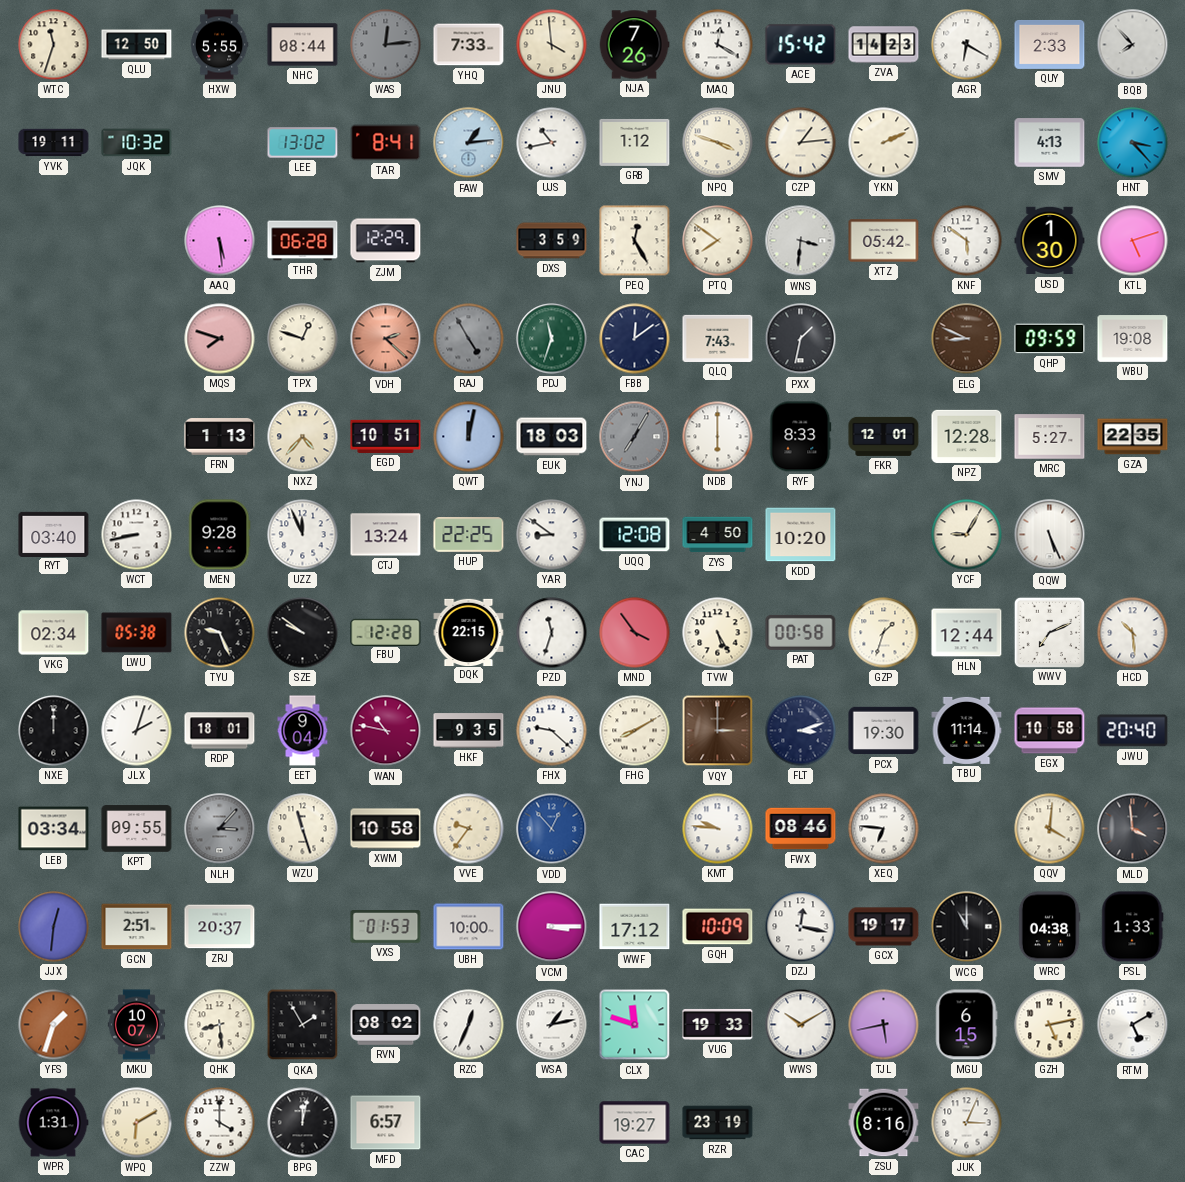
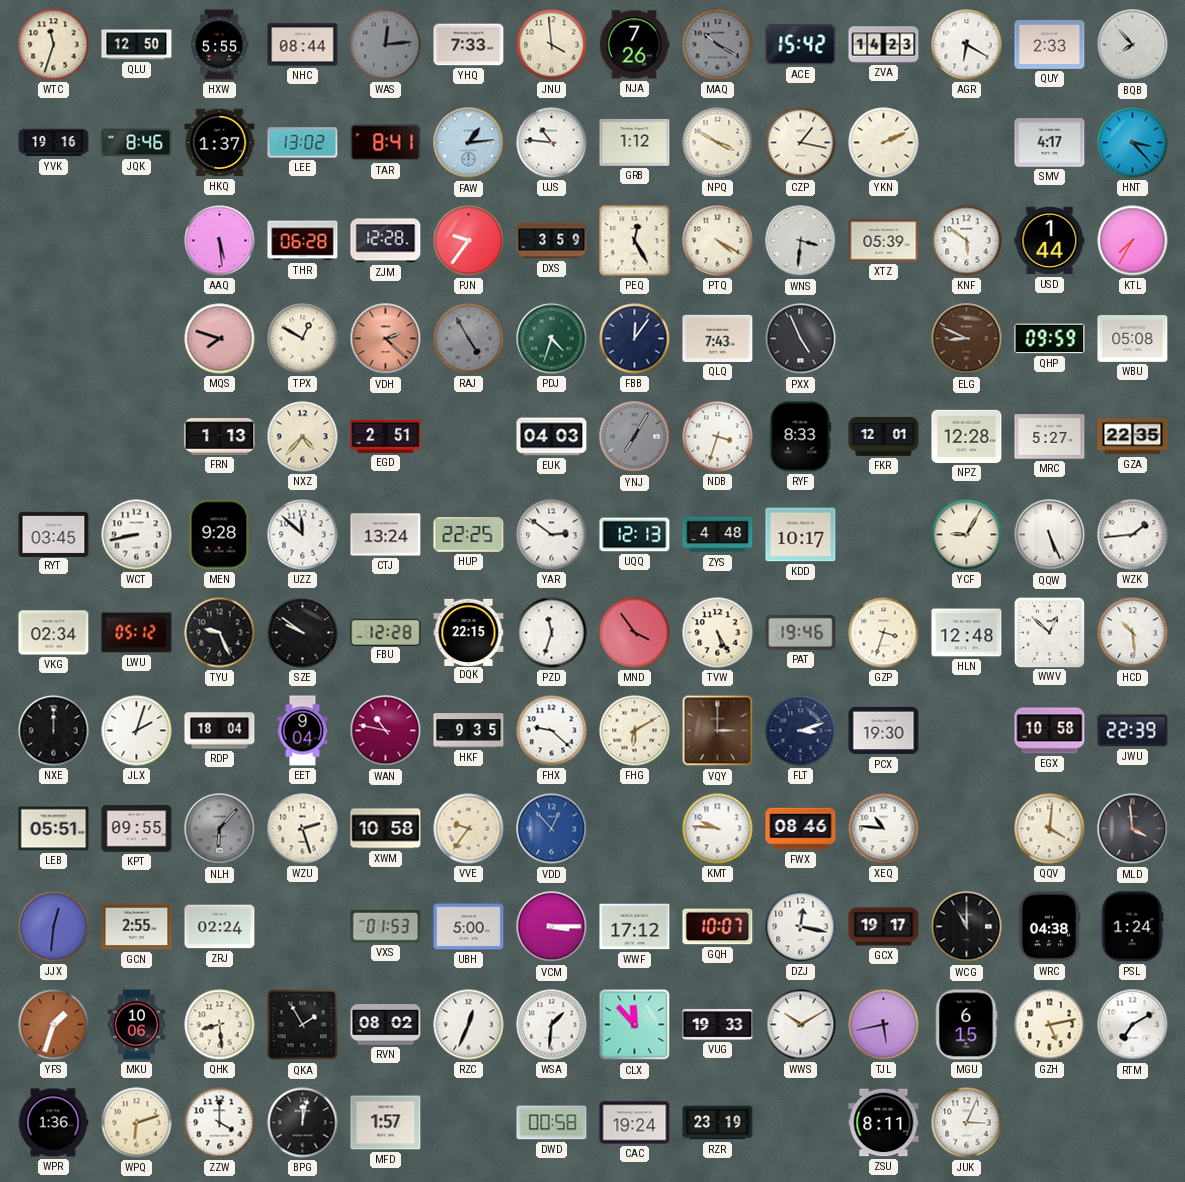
MAQ: 12:20 -> 10:20
MAQ dial: white -> grey
YVK: 19:11 -> 19:16
JQK: 10:32 -> 8:46
HKQ: none -> 1:37
UJS: 10:43 -> 10:46
NPQ: 3:48 -> 3:50
CZP: 1:14 -> 1:17
SMV: 4:13 -> 4:17
ZJM: 12:29 -> 12:28
PJN: none -> 9:36
PTQ: 7:51 -> 4:20
XTZ: 05:42 -> 05:39
USD: 1:30 -> 1:44
KTL: 5:12 -> 7:35
TPX: 12:48 -> 12:50
PDJ: 11:33 -> 4:33
FBB: 12:09 -> 12:06
PXX: 1:32 -> 4:56
WBU: 19:08 -> 05:08
EGD: 10:51 -> 2:51
QWT: 12:02 -> none
EUK: 18:03 -> 04:03
NDB: 6:00 -> 3:33
RYT: 03:40 -> 03:45
UZZ: 11:56 -> 11:52
YAR: 8:51 -> 2:51
UQQ: 12:08 -> 12:13
ZYS: 4:50 -> 4:48
KDD: 10:20 -> 10:17
WZK: none -> 1:44
LWU: 05:38 -> 05:12
PAT: 00:58 -> 19:46
GZP: 1:33 -> 3:33
HLN: 12:44 -> 12:48
WWV: 7:11 -> 12:52
RDP: 18:01 -> 18:04
FHG: 8:10 -> 6:10
TBU: 11:14 -> none
JWU: 20:40 -> 22:39
LEB: 03:34 -> 05:51
NLH: 3:07 -> 6:07
WZU: 11:27 -> 2:27
XEQ: 6:46 -> 10:46
GCN: 2:51 -> 2:55
ZRJ: 20:37 -> 02:24
UBH: 10:00 -> 5:00
GQH: 10:09 -> 10:07
PSL: 1:33 -> 1:24
MKU: 10:07 -> 10:06
WSA: 1:13 -> 1:31
CLX: 11:48 -> 11:53
RTM: 5:10 -> 7:10
WPR: 1:31 -> 1:36
WPQ: 6:10 -> 6:12
MFD: 6:57 -> 1:57
DWD: none -> 00:58
CAC: 19:27 -> 19:24
ZSU: 8:16 -> 8:11
